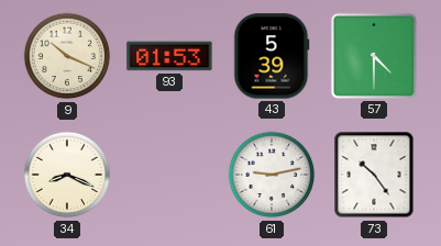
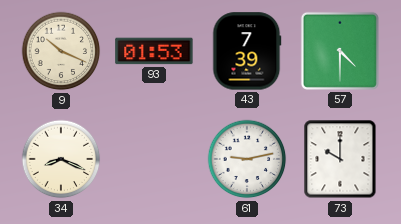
43: 5:39 -> 7:39
73: 10:24 -> 10:00
